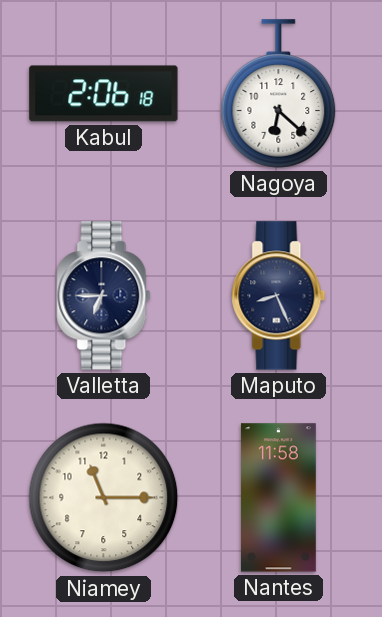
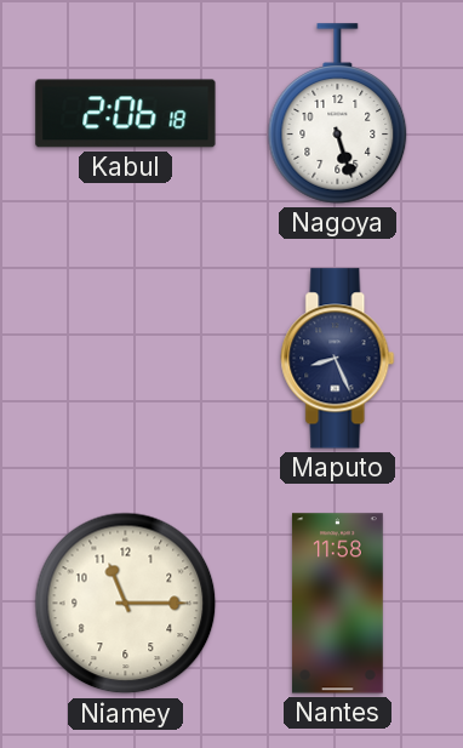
Nagoya: 6:22 -> 5:27
Valletta: 6:45 -> none
